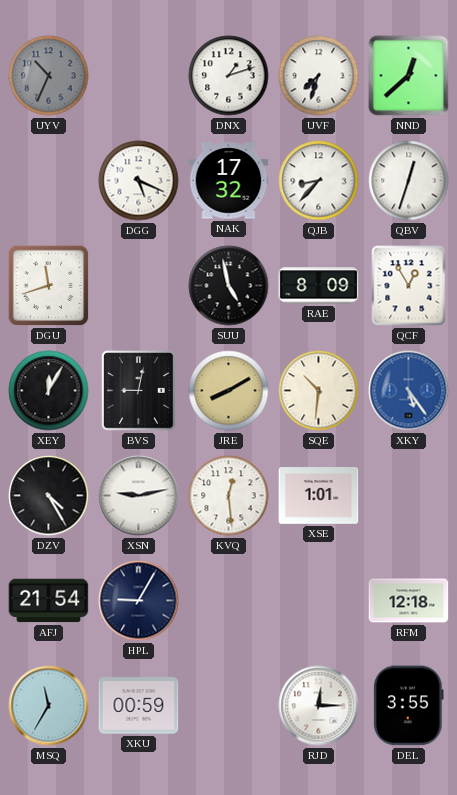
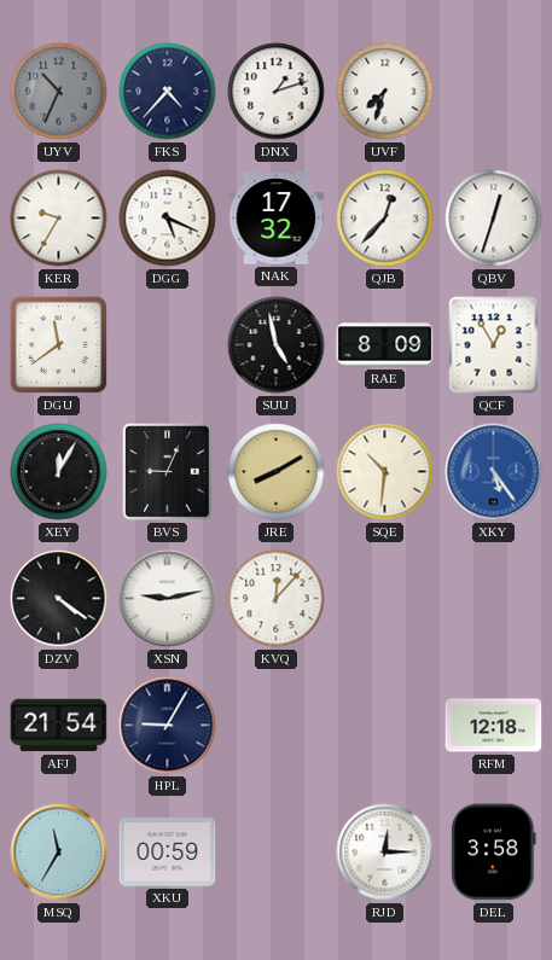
FKS: none -> 4:37
NND: 12:38 -> none
KER: none -> 9:35
QJB: 8:37 -> 12:37
DGU: 11:42 -> 11:39
BVS: 9:02 -> 9:04
DZV: 4:25 -> 4:21
KVQ: 12:29 -> 12:07
XSE: 1:01 -> none
DEL: 3:55 -> 3:58
